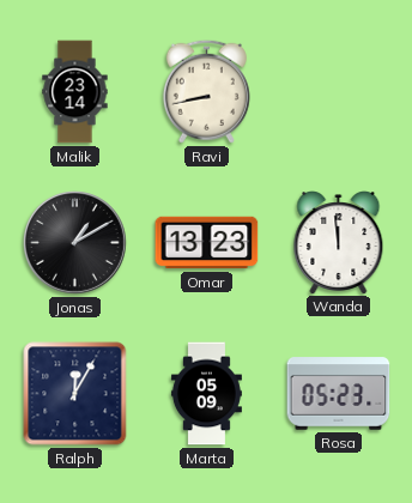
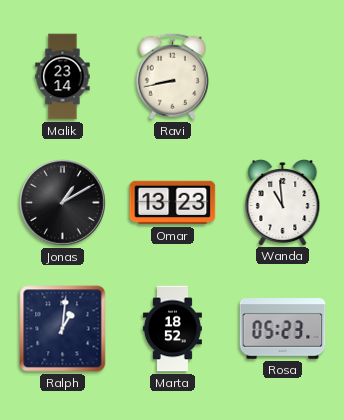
Wanda: 11:59 -> 10:59
Ralph: 12:05 -> 1:01
Marta: 05:09 -> 18:52
